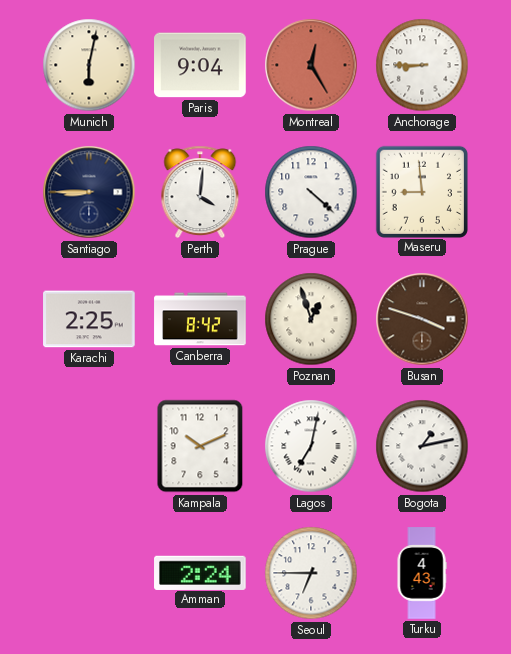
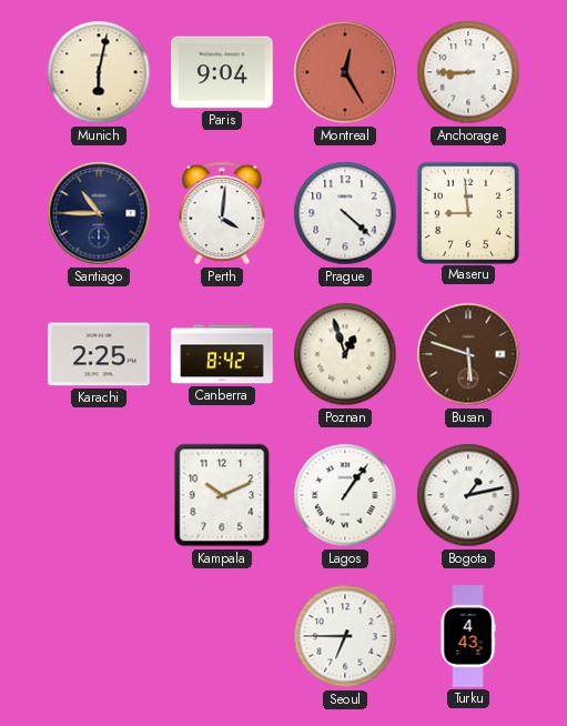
Santiago: 8:45 -> 10:45
Busan: 3:48 -> 5:48
Lagos: 7:02 -> 1:06
Amman: 2:24 -> none
